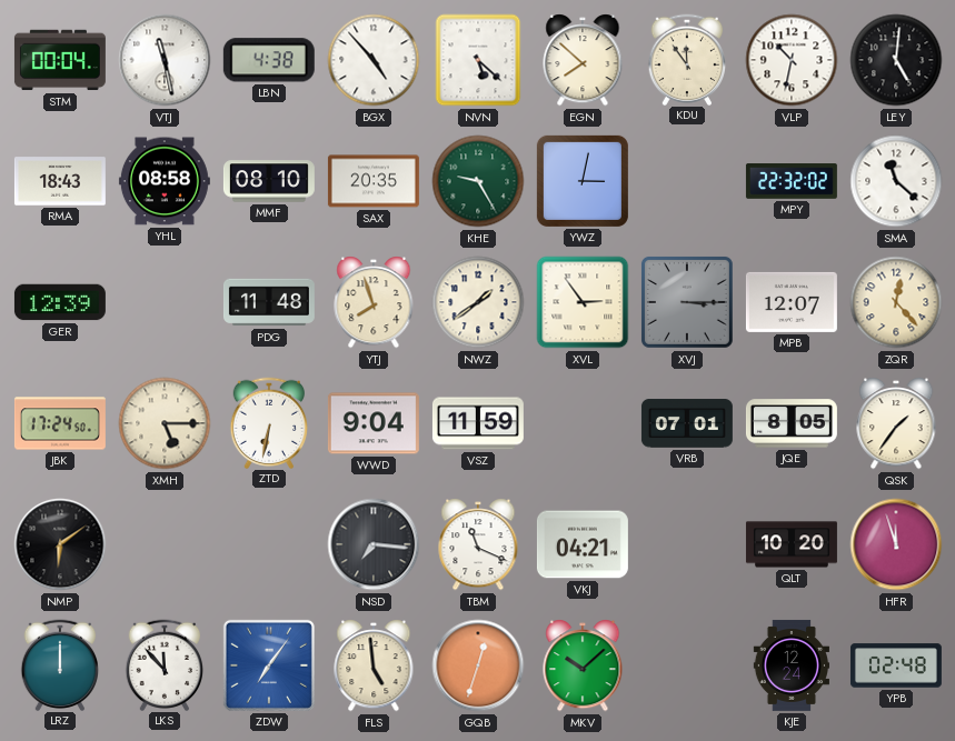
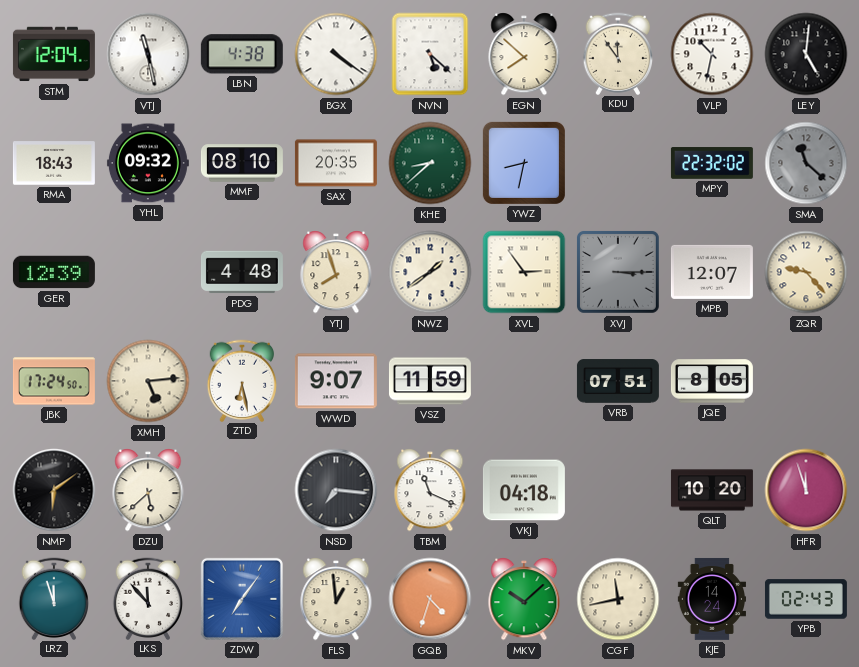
STM: 00:04 -> 12:04
BGX: 4:53 -> 4:21
YHL: 08:58 -> 09:32
KHE: 9:25 -> 8:38
YWZ: 3:02 -> 8:32
SMA dial: white -> grey
PDG: 11:48 -> 4:48
ZQR: 12:23 -> 9:23
XMH: 5:15 -> 5:14
ZTD: 6:32 -> 6:28
WWD: 9:04 -> 9:07
VRB: 07:01 -> 07:51
QSK: 1:36 -> none
DZU: none -> 5:38
VKJ: 04:21 -> 04:18
LRZ: 12:00 -> 11:57
FLS: 4:59 -> 12:59
GQB: 12:33 -> 4:33
CGF: none -> 11:43
KJE: 12:24 -> 14:24
YPB: 02:48 -> 02:43
